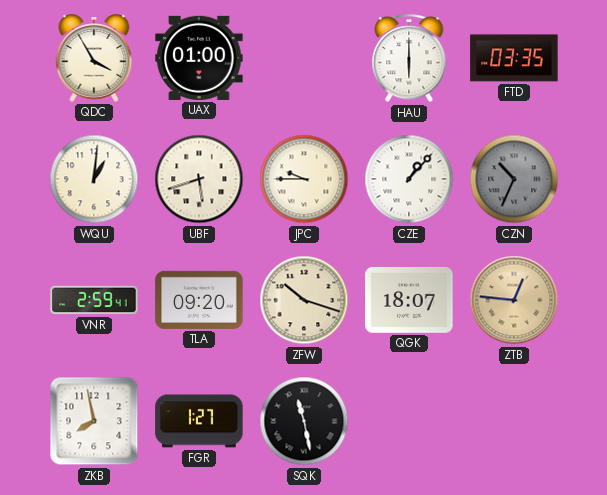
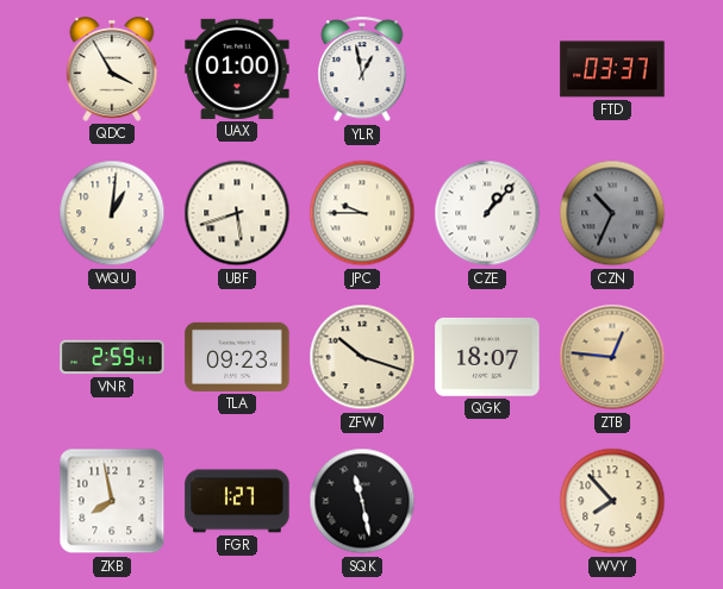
YLR: none -> 12:58
HAU: 6:00 -> none
FTD: 03:35 -> 03:37
TLA: 09:20 -> 09:23
WVY: none -> 7:53
